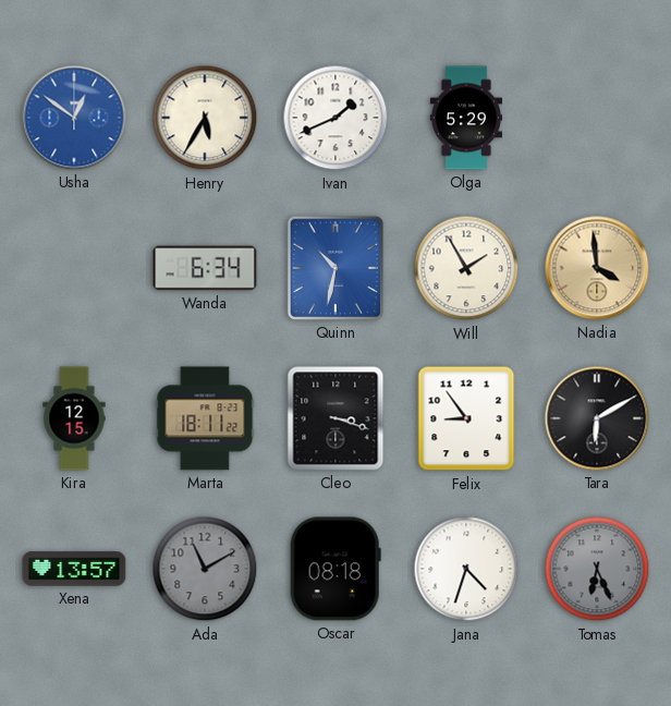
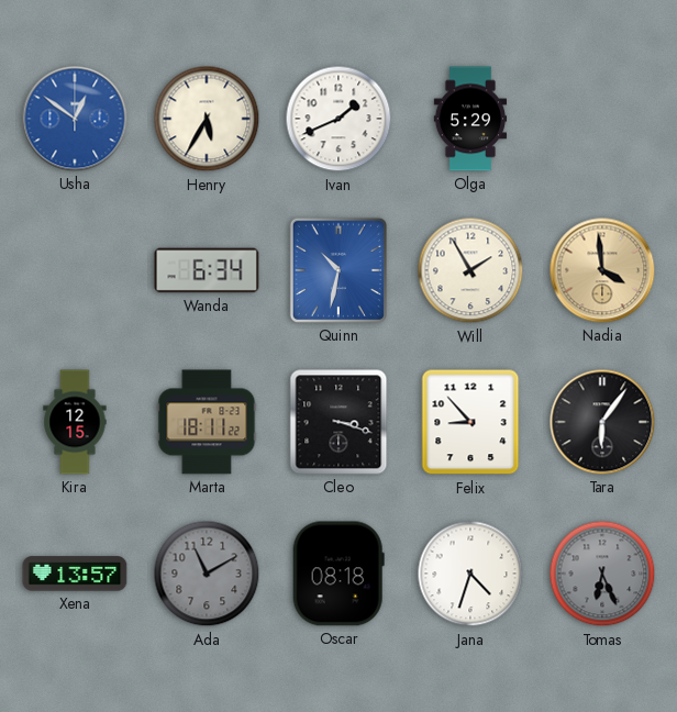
Felix: 8:54 -> 8:53
Tara: 6:10 -> 6:06
